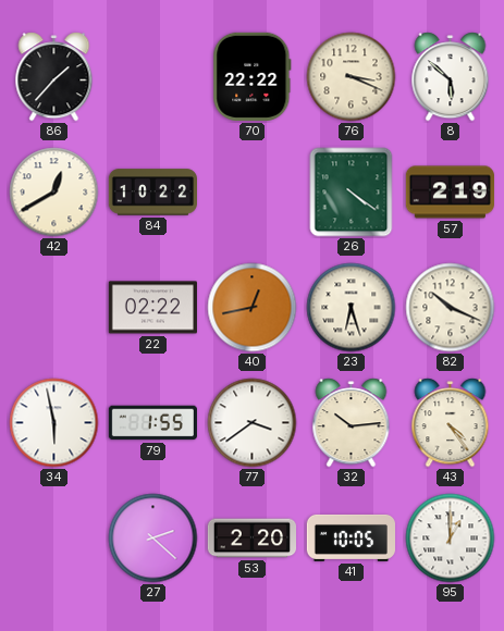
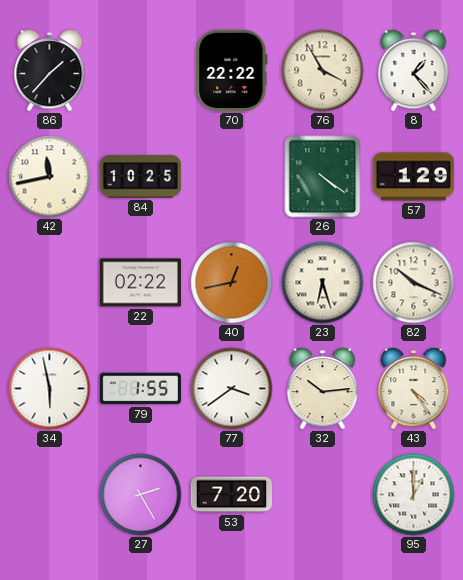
76: 3:19 -> 3:55
8: 5:52 -> 1:23
42: 12:40 -> 11:43
84: 10:22 -> 10:25
57: 2:19 -> 1:29
27: 2:22 -> 2:25
53: 2:20 -> 7:20
41: 10:05 -> none
